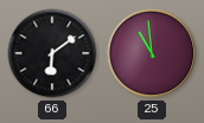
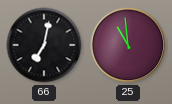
66: 6:09 -> 7:02
